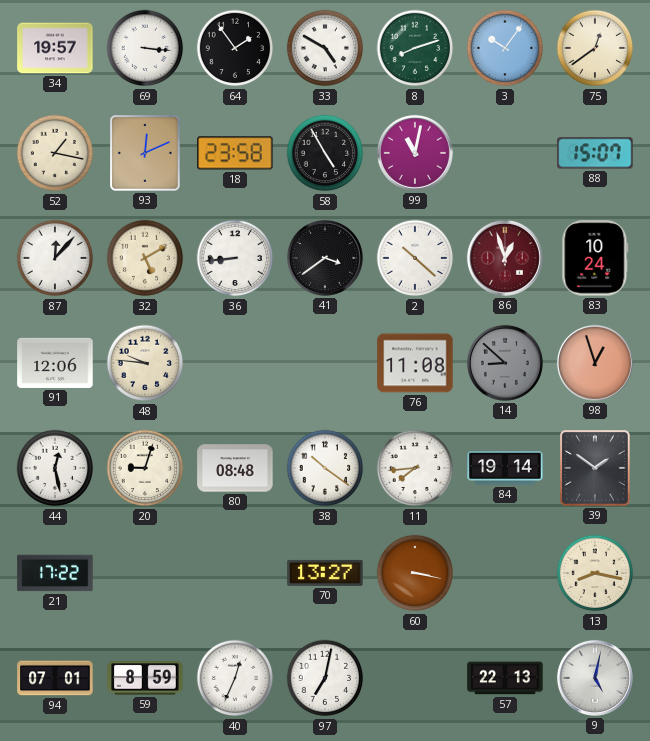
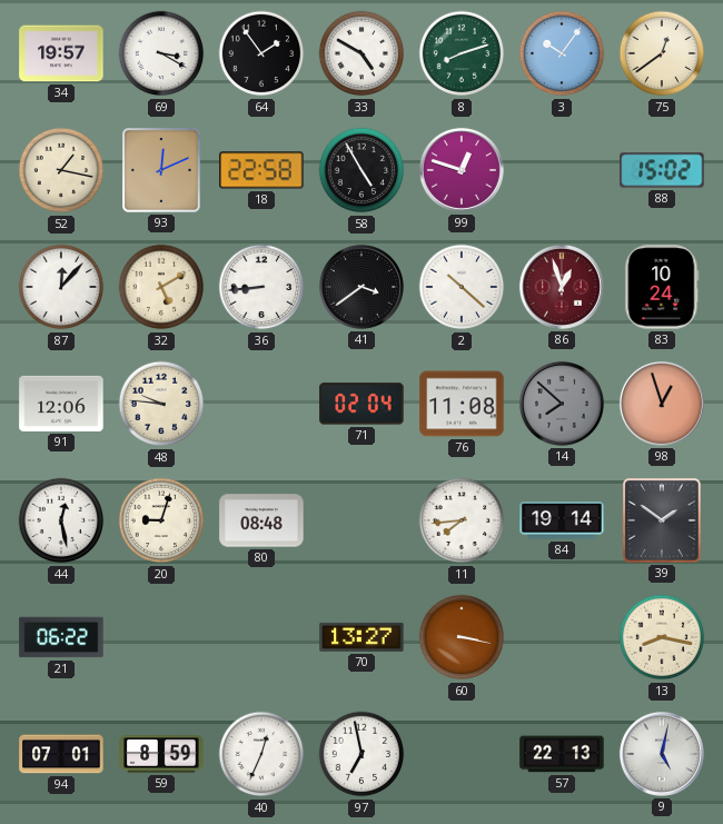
69: 3:16 -> 3:20
18: 23:58 -> 22:58
99: 11:02 -> 12:48
88: 15:07 -> 15:02
71: none -> 02:04
14: 8:52 -> 7:52
38: 10:21 -> none
21: 17:22 -> 06:22
97: 7:02 -> 6:58
